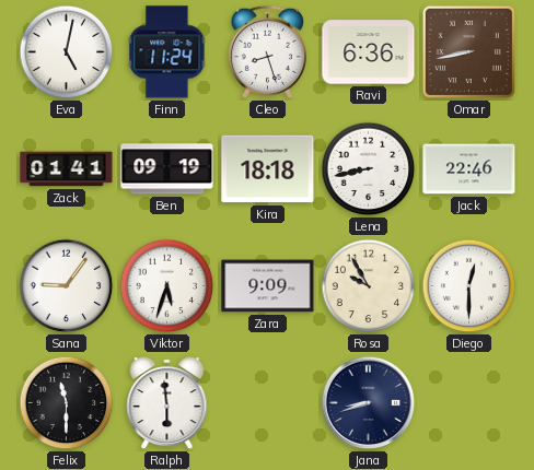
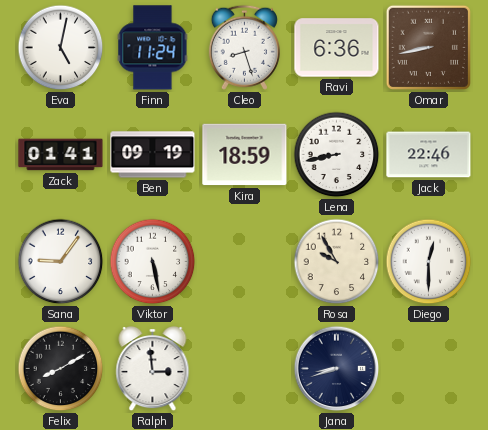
Kira: 18:18 -> 18:59
Viktor: 5:33 -> 5:28
Zara: 9:09 -> none
Felix: 11:30 -> 8:10
Ralph: 5:59 -> 2:59
